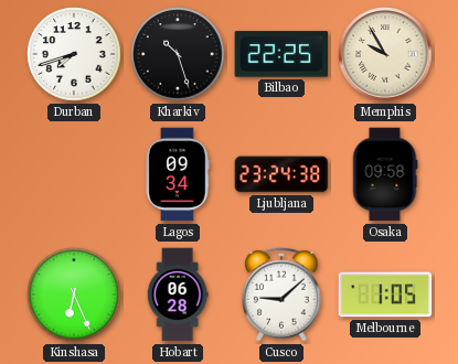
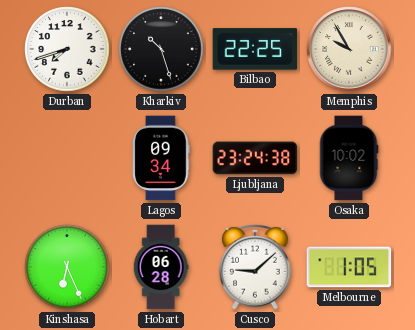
Osaka: 09:58 -> 10:02
